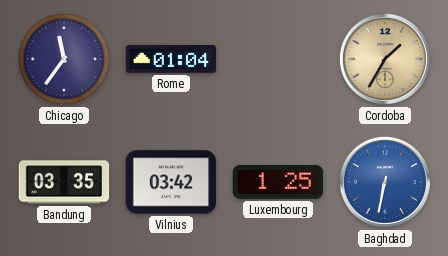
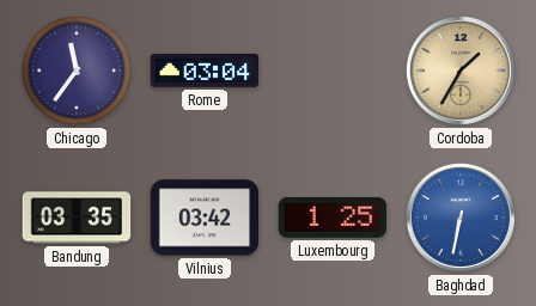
Rome: 01:04 -> 03:04
